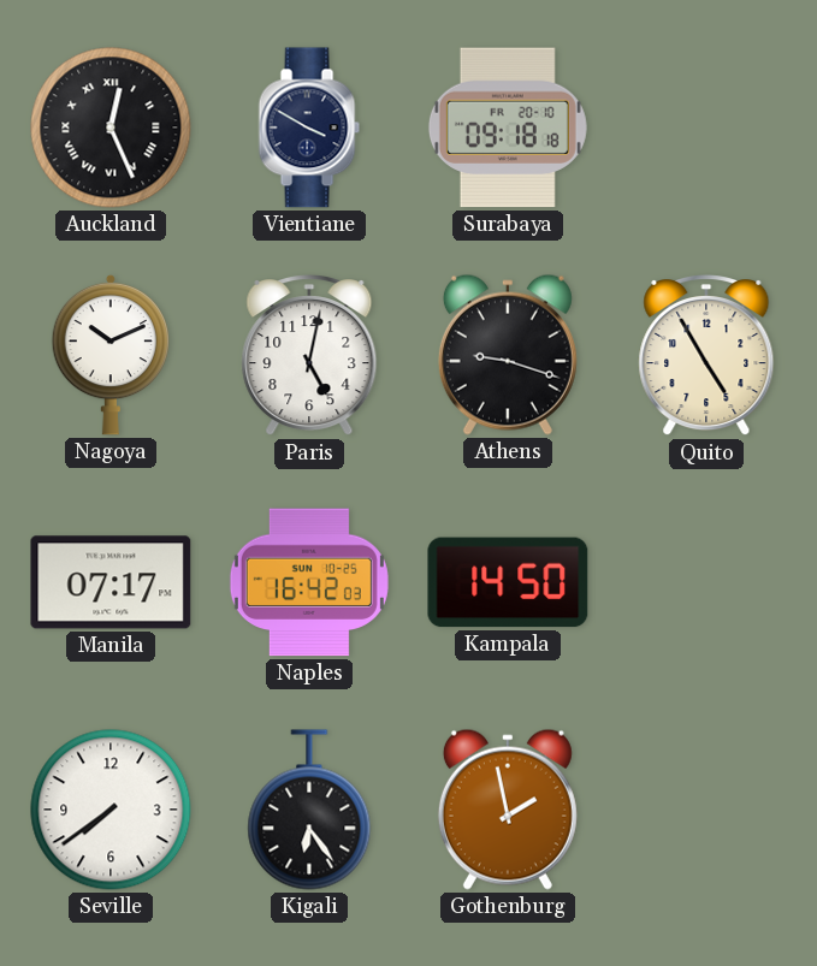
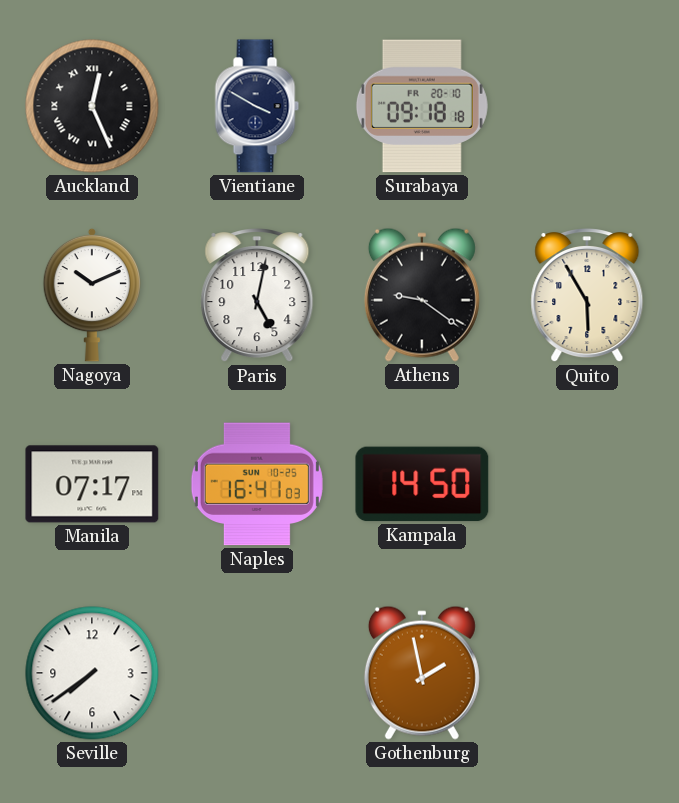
Athens: 9:18 -> 9:21
Quito: 4:55 -> 5:55
Naples: 16:42 -> 16:41
Kigali: 6:24 -> none
